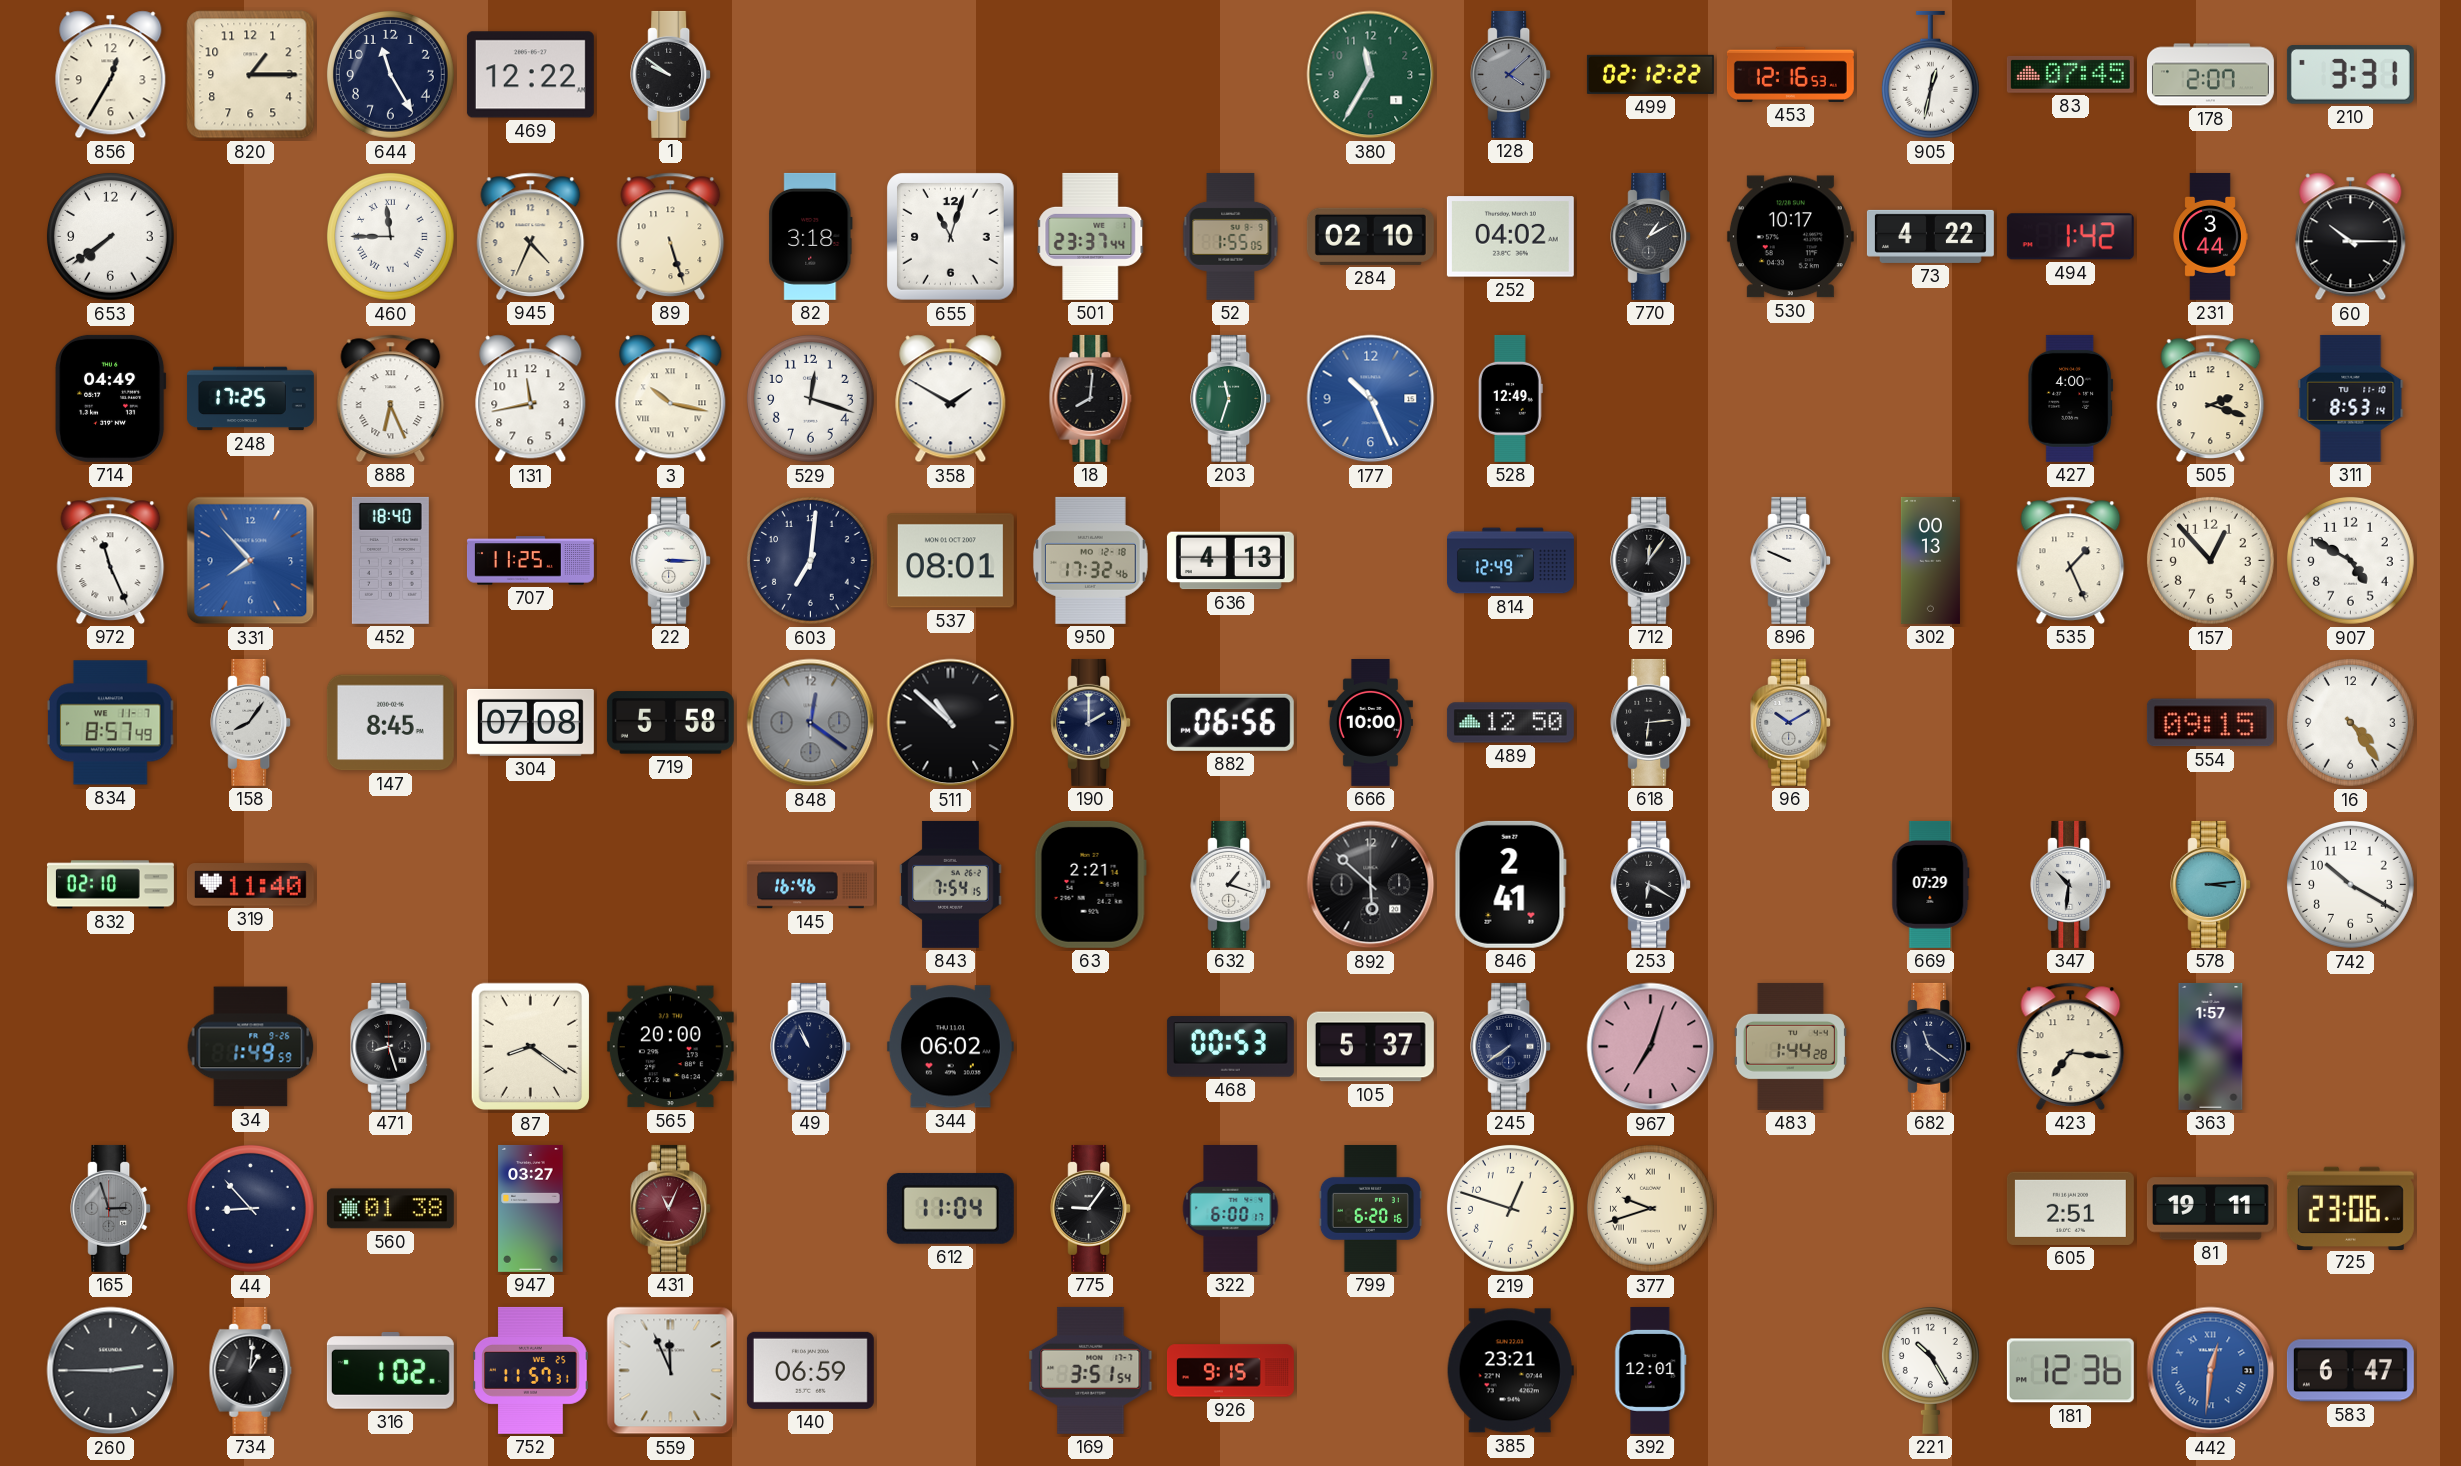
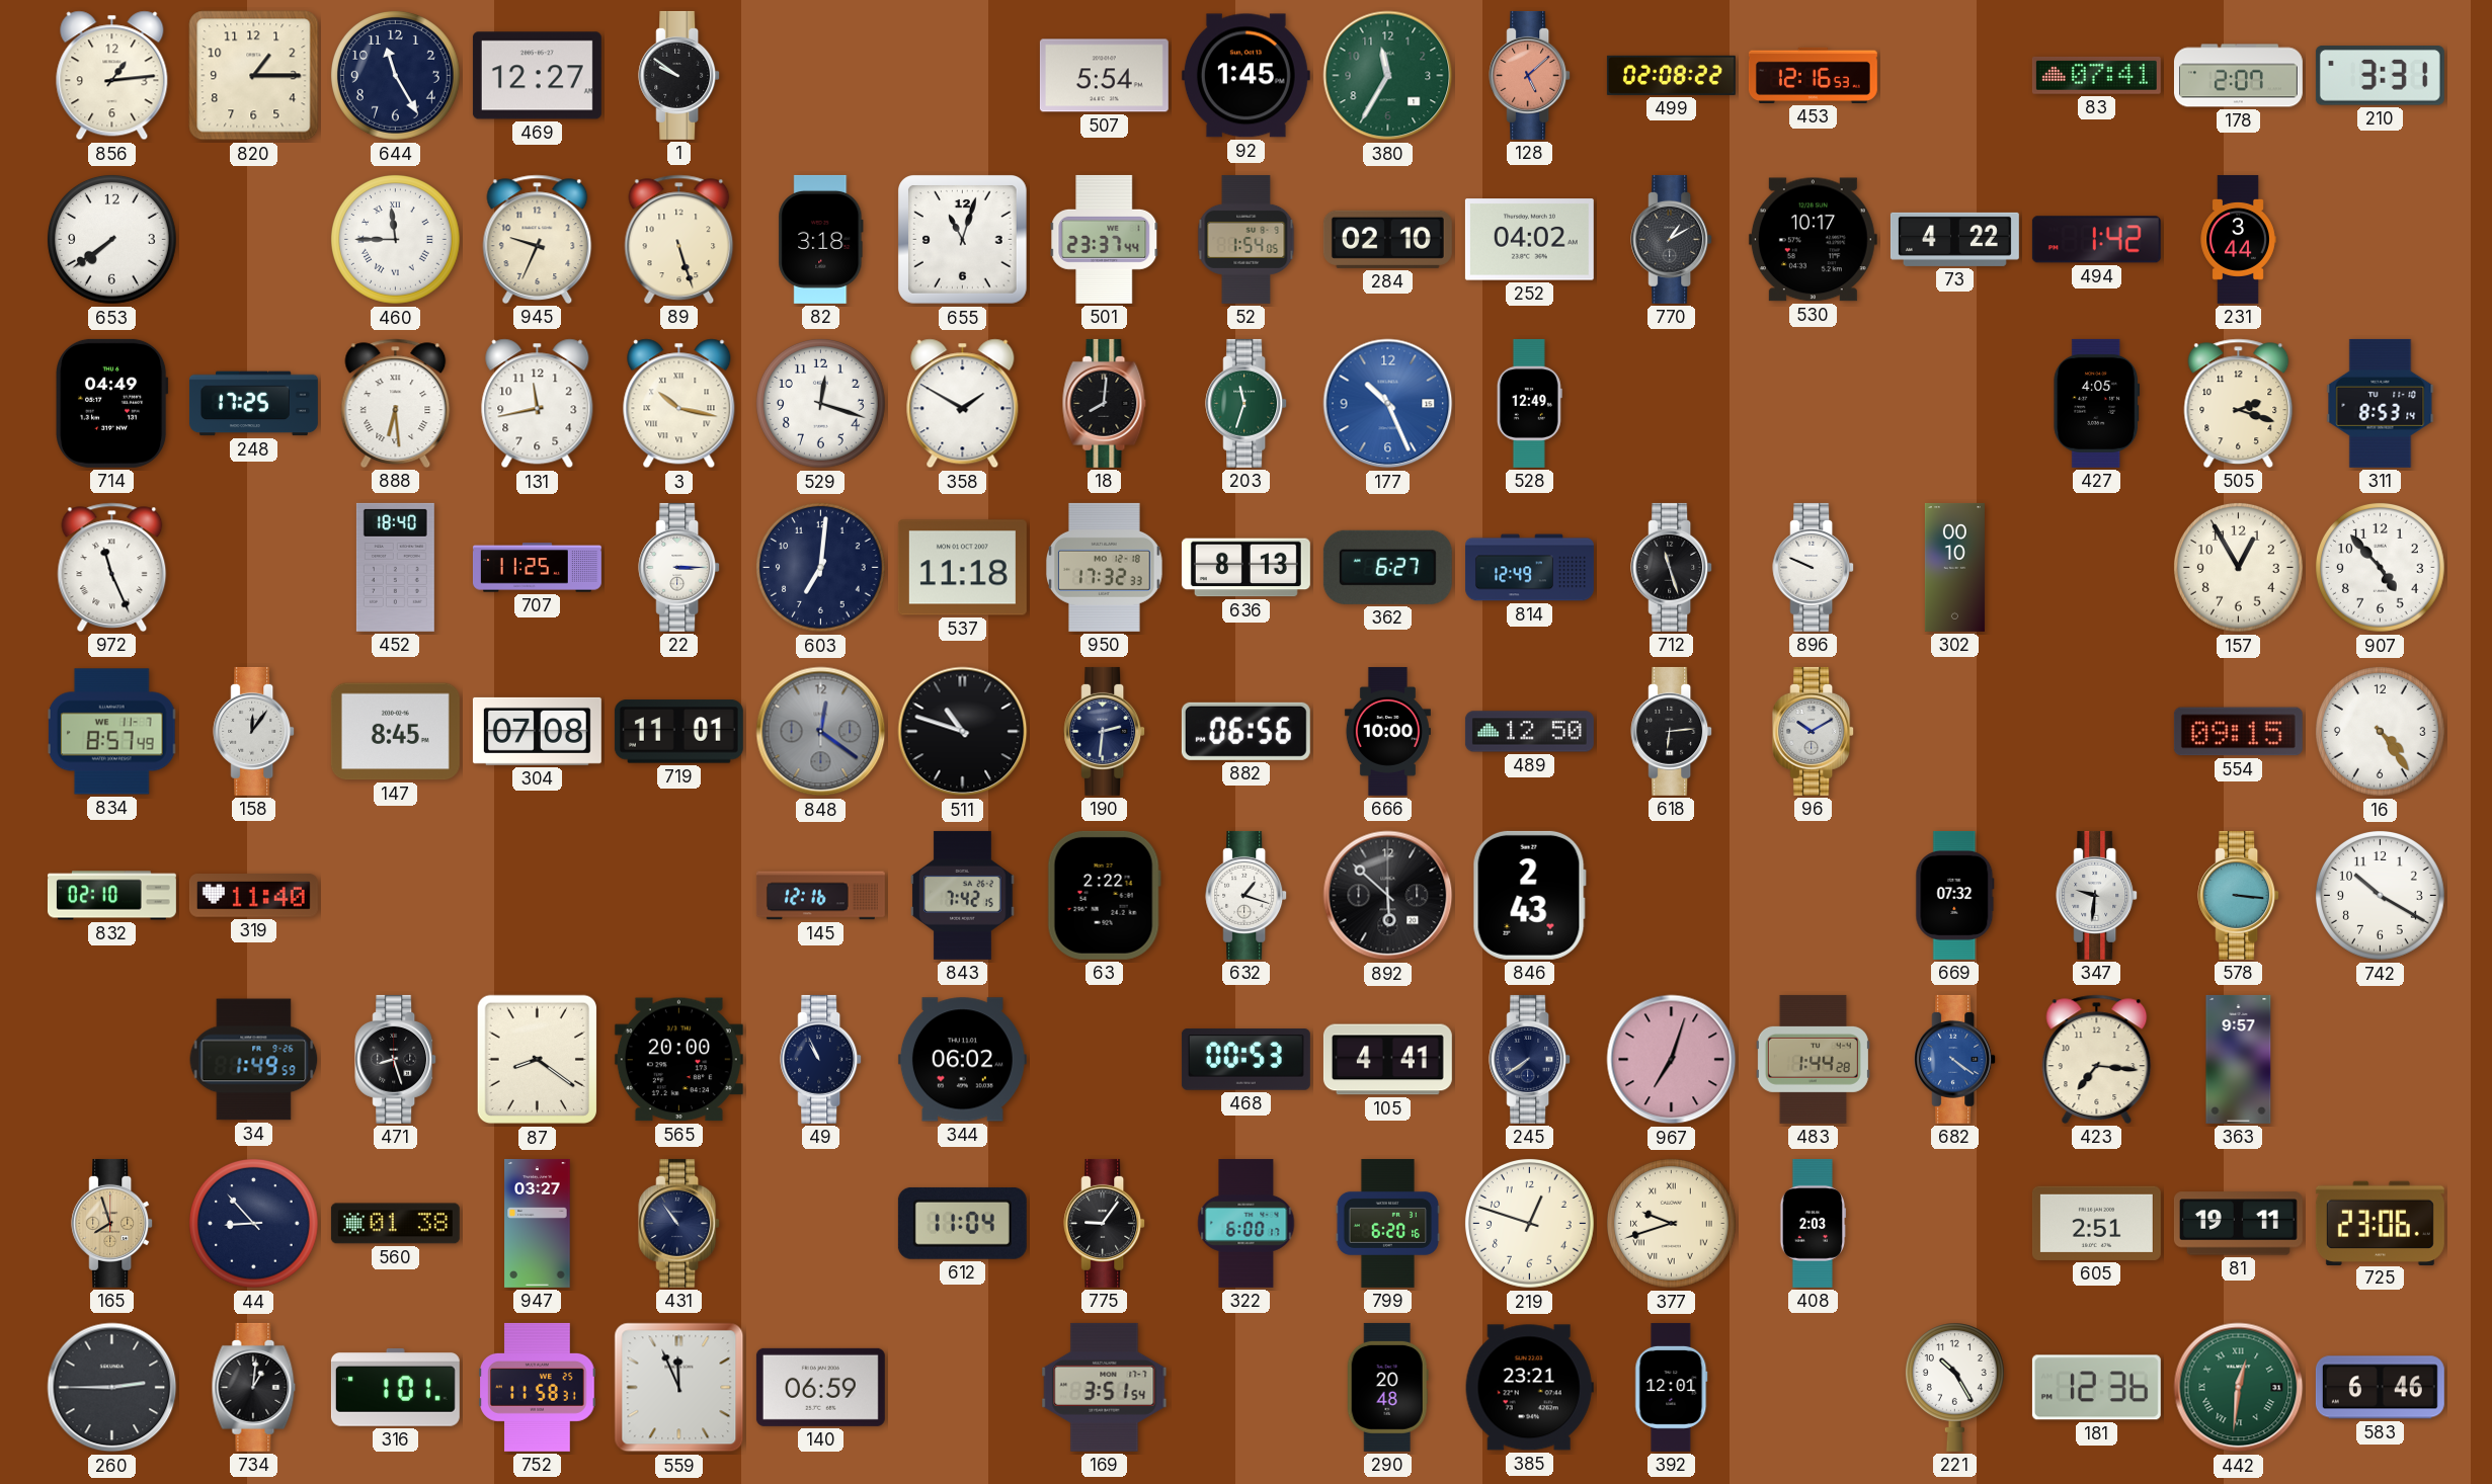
856: 12:35 -> 1:14
469: 12:22 -> 12:27
507: none -> 5:54
92: none -> 1:45
128: 4:08 -> 5:08
128 dial: grey -> salmon
499: 02:12 -> 02:08
905: 12:32 -> none
83: 07:45 -> 07:41
945: 4:34 -> 9:34
52: 1:55 -> 1:54
60: 10:15 -> none
888: 6:26 -> 6:29
427: 4:00 -> 4:05
331: 7:53 -> none
537: 08:01 -> 11:18
950: 17:32:46 -> 17:32:33
636: 4:13 -> 8:13
362: none -> 6:27
712: 12:06 -> 11:27
302: 00:13 -> 00:10
535: 1:26 -> none
157: 12:53 -> 12:55
907: 4:50 -> 4:53
158: 8:06 -> 12:06
719: 5:58 -> 11:01
511: 10:52 -> 10:48
190: 2:00 -> 2:31
145: 16:46 -> 12:16
843: 7:54 -> 7:42
63: 2:21 -> 2:22
846: 2:41 -> 2:43
253: 6:20 -> none
669: 07:29 -> 07:32
347: 10:31 -> 9:31
578: 3:14 -> 3:16
105: 5:37 -> 4:41
682: 11:21 -> 4:21
682 dial: navy -> blue
363: 1:57 -> 9:57
165: 2:57 -> 7:57
165 dial: grey -> champagne
431: 11:04 -> 10:54
431 dial: burgundy -> navy
408: none -> 2:03
316: 1:02 -> 1:01
752: 11:57 -> 11:58
926: 9:15 -> none
290: none -> 20:48
442 dial: blue -> green
583: 6:47 -> 6:46
